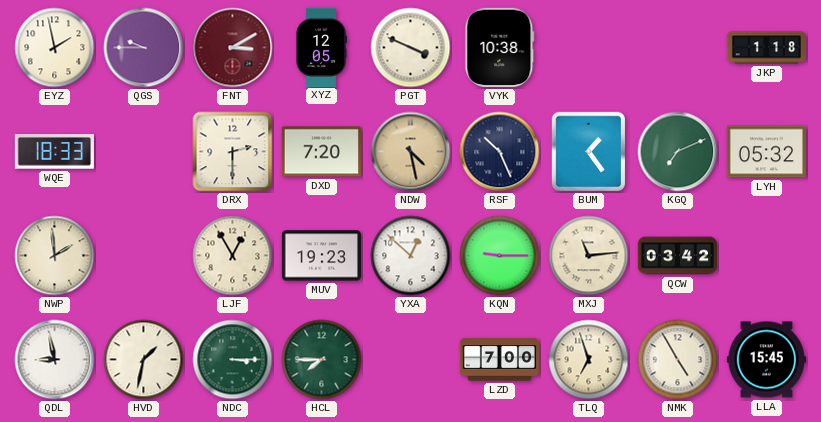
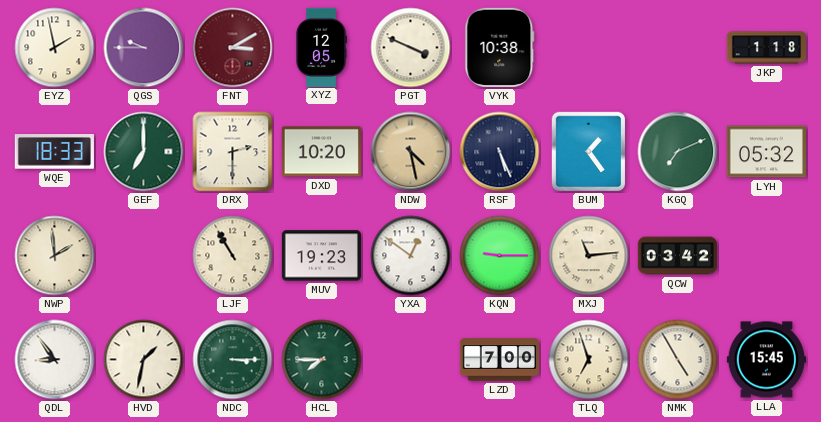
GEF: none -> 7:00
DXD: 7:20 -> 10:20
RSF: 10:26 -> 5:26
LJF: 12:55 -> 10:55
YXA: 12:52 -> 12:51
QDL: 8:58 -> 8:54
